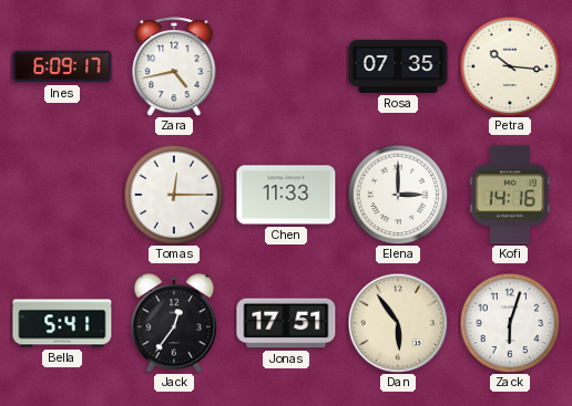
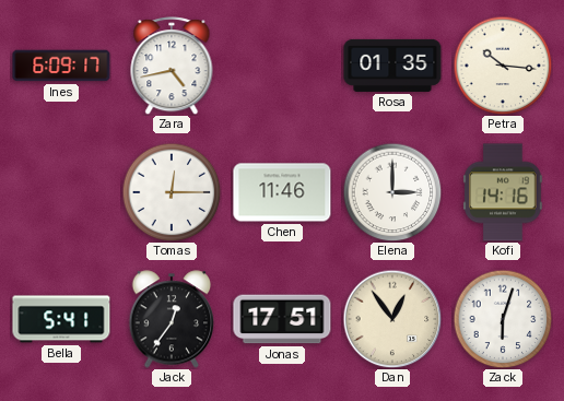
Rosa: 07:35 -> 01:35
Chen: 11:33 -> 11:46
Dan: 5:54 -> 12:54
